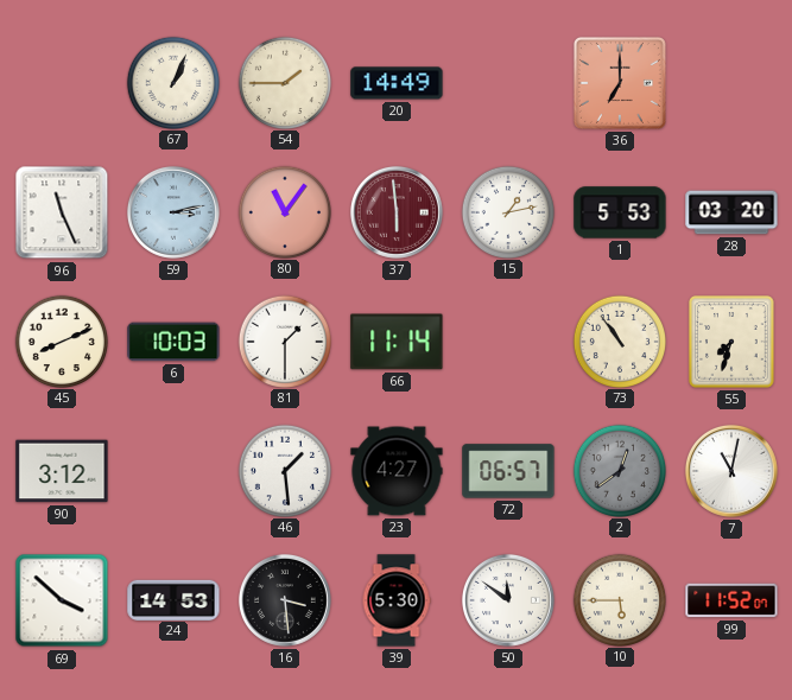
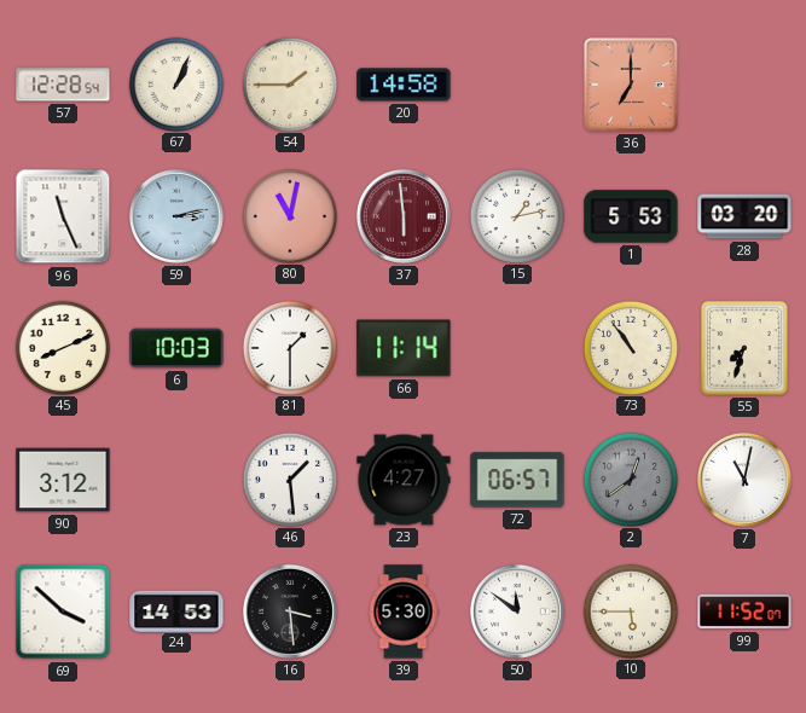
57: none -> 12:28
20: 14:49 -> 14:58
80: 11:06 -> 11:02
